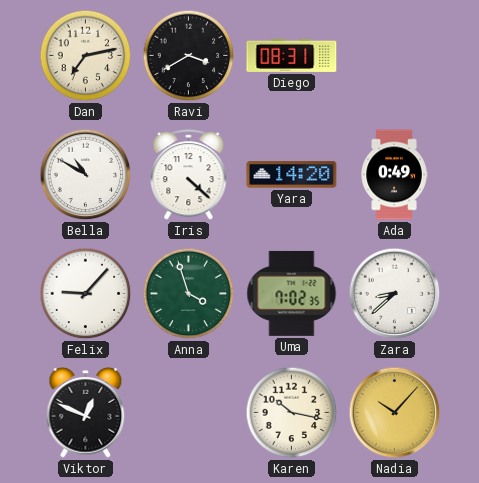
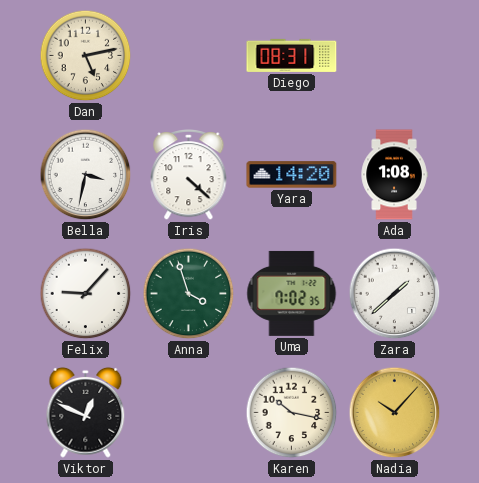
Dan: 7:13 -> 5:13
Ravi: 3:40 -> none
Bella: 10:50 -> 3:32
Ada: 0:49 -> 1:08
Zara: 8:38 -> 1:38
